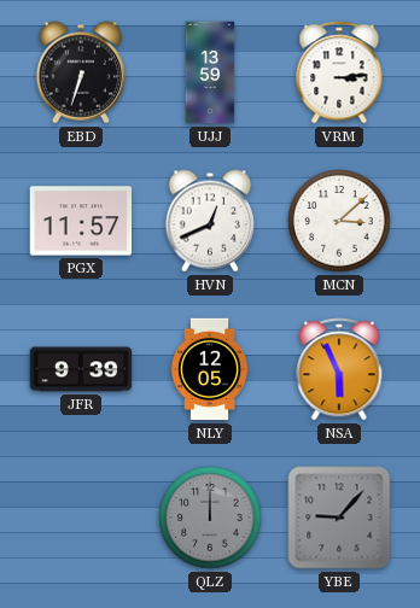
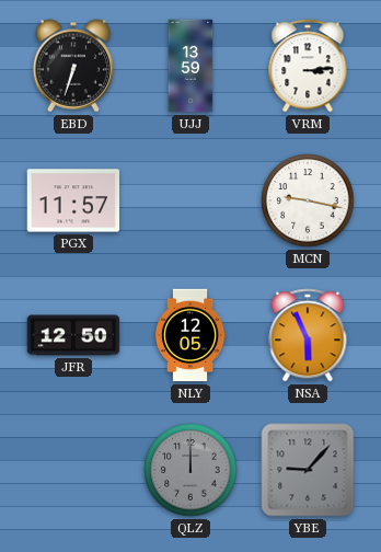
HVN: 12:41 -> none
MCN: 3:08 -> 9:17
JFR: 9:39 -> 12:50
